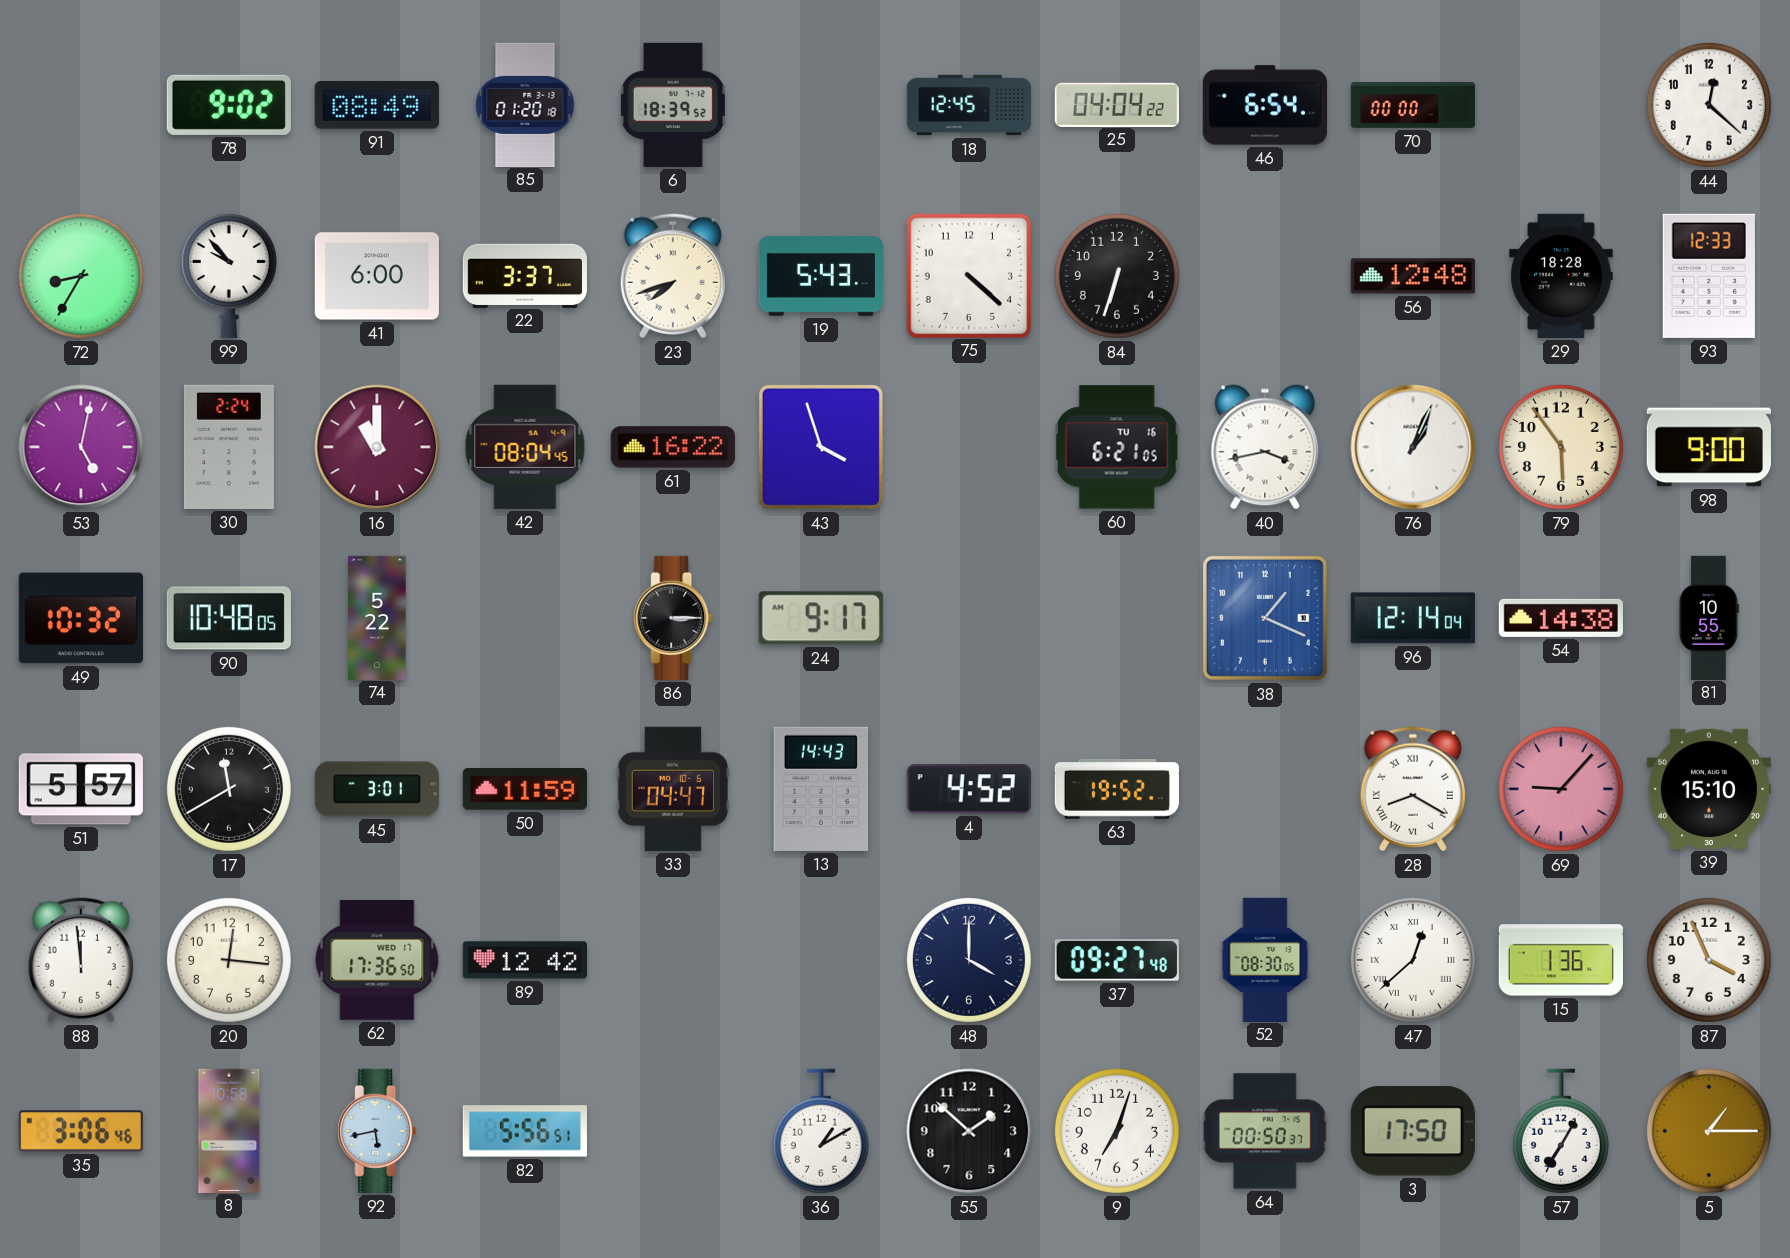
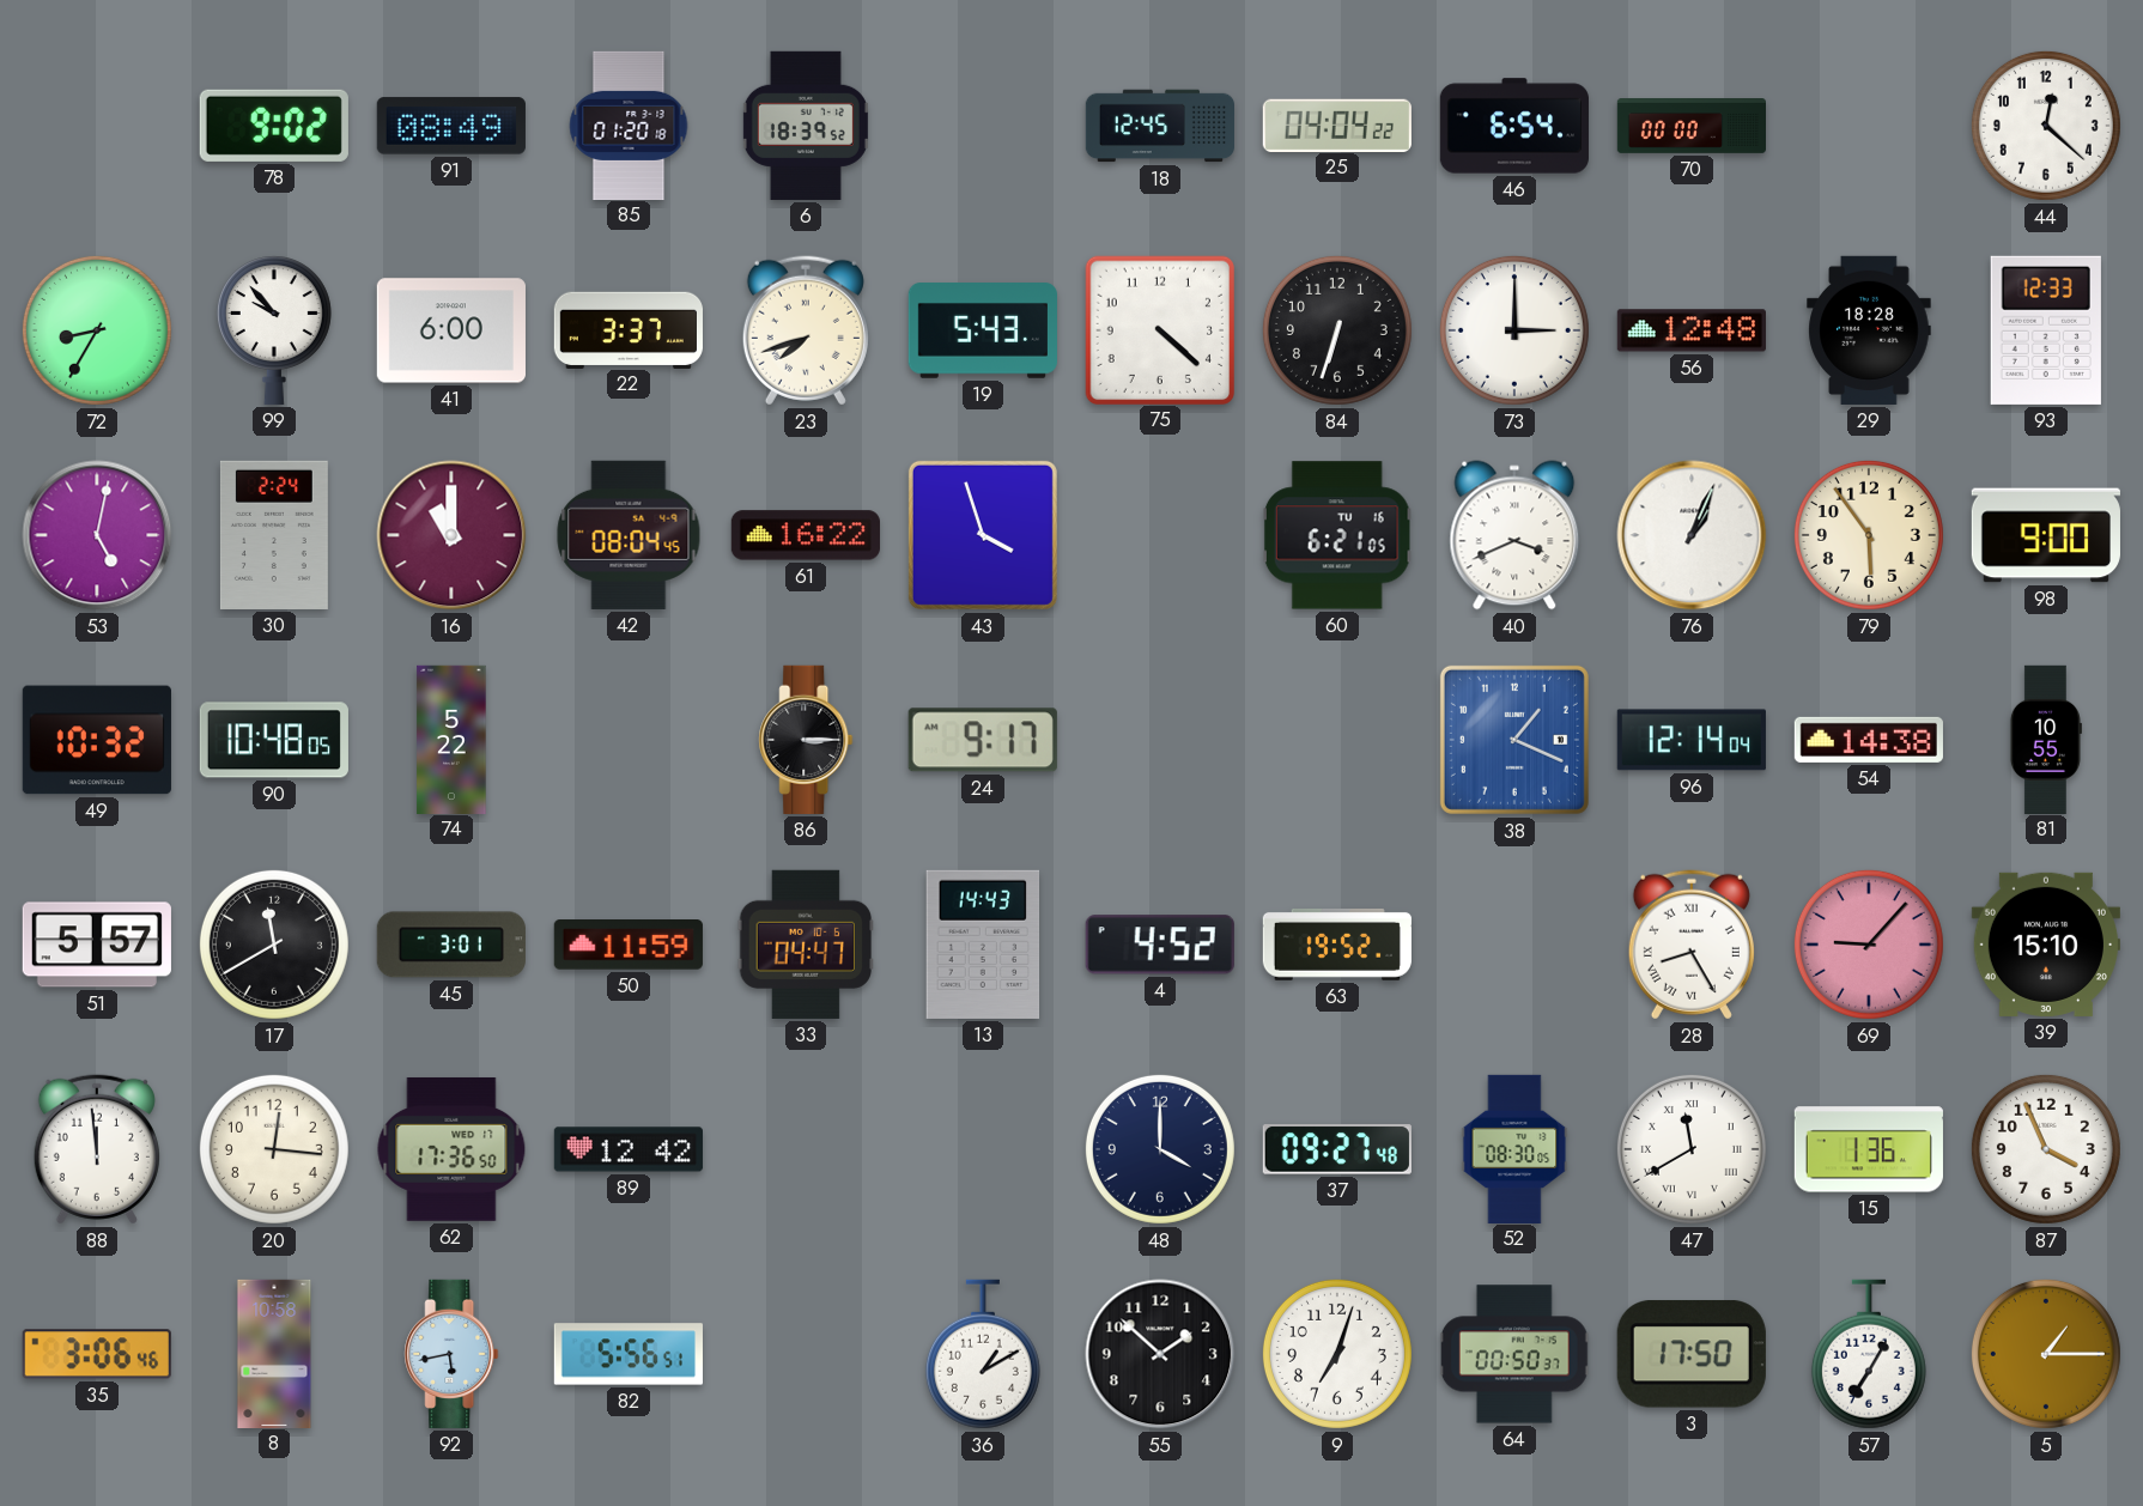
73: none -> 3:00
40: 3:43 -> 3:41
28: 8:20 -> 8:25
47: 12:38 -> 11:40
